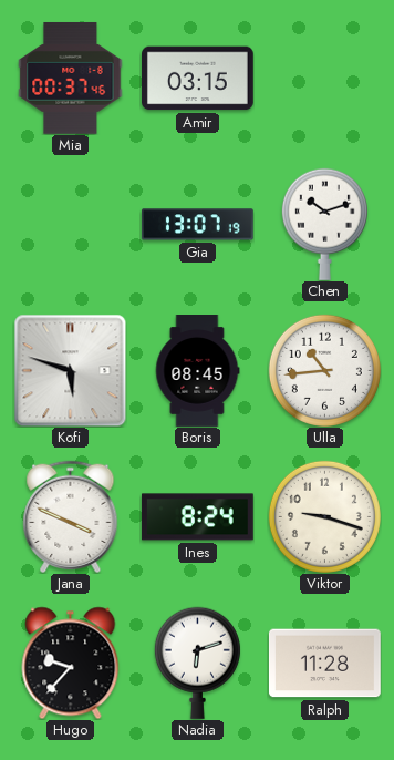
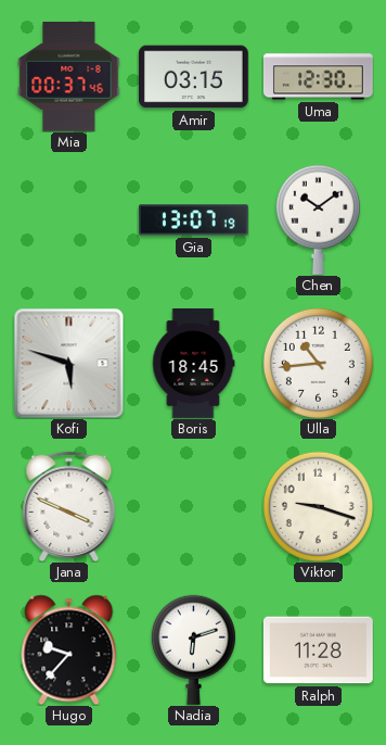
Uma: none -> 12:30
Chen: 10:12 -> 10:09
Boris: 08:45 -> 18:45
Ines: 8:24 -> none
